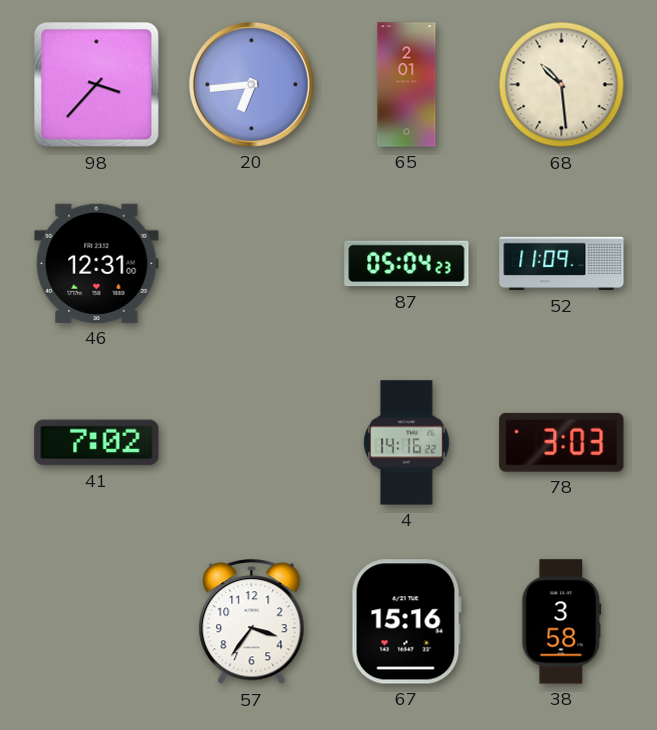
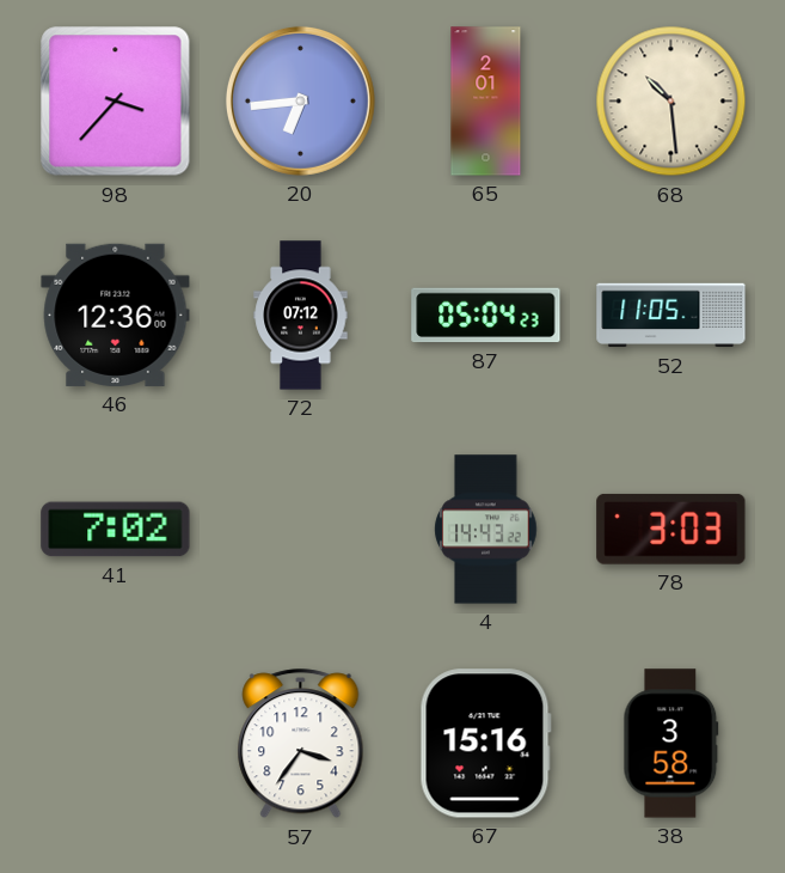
46: 12:31 -> 12:36
72: none -> 07:12
52: 11:09 -> 11:05
4: 14:16 -> 14:43
